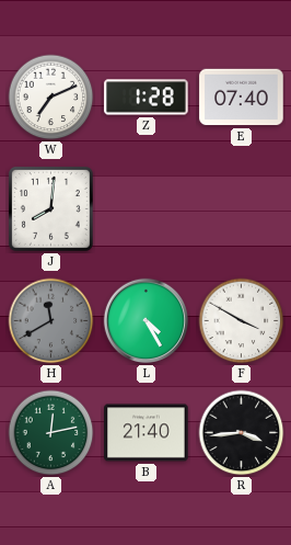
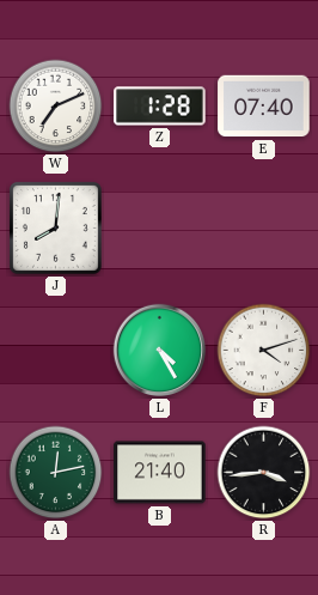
H: 11:40 -> none
F: 3:50 -> 4:12
